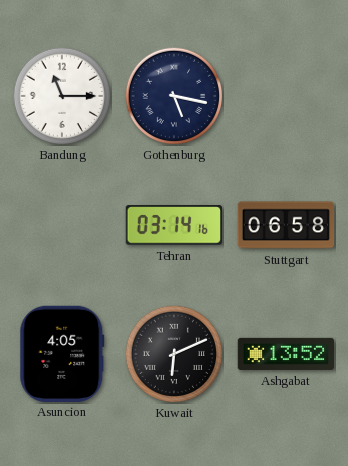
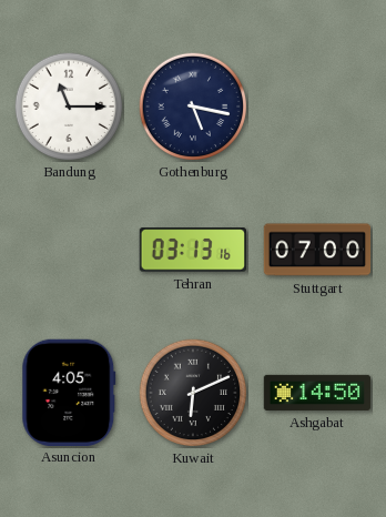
Tehran: 03:14 -> 03:13
Stuttgart: 06:58 -> 07:00
Ashgabat: 13:52 -> 14:50
